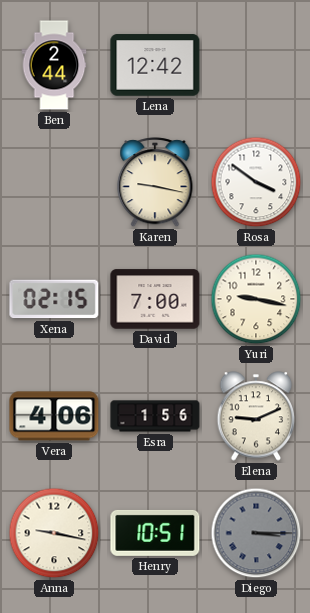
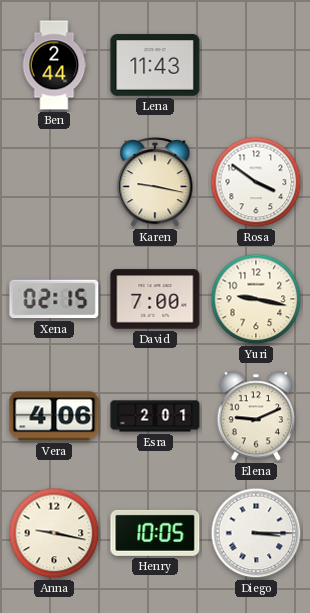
Lena: 12:42 -> 11:43
Esra: 1:56 -> 2:01
Henry: 10:51 -> 10:05
Diego dial: grey -> white
